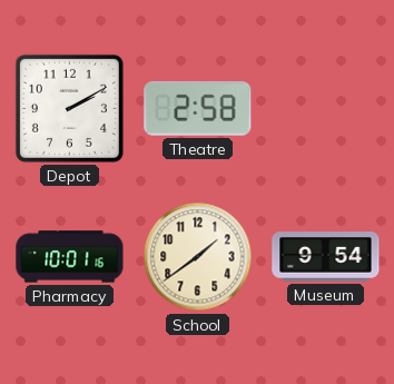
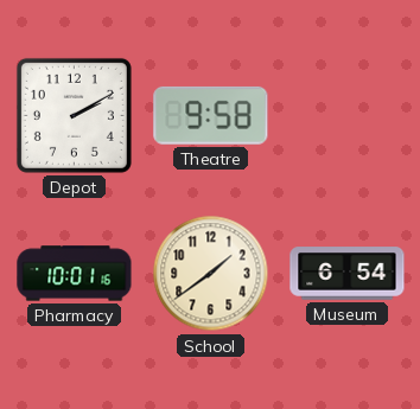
Theatre: 2:58 -> 9:58
Museum: 9:54 -> 6:54
